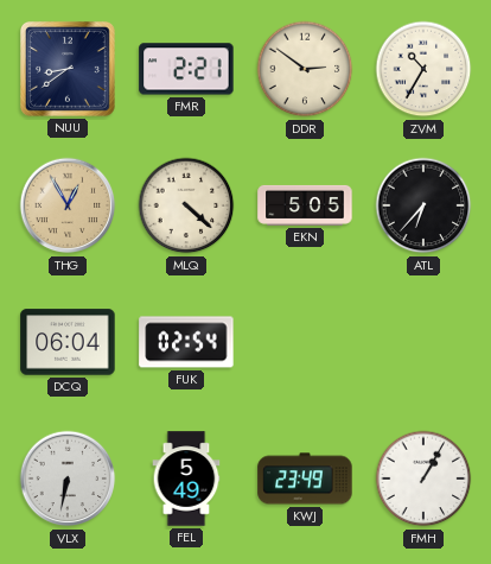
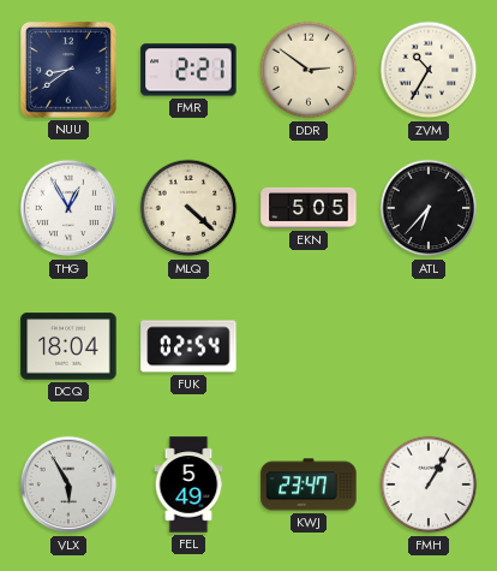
THG dial: champagne -> white
DCQ: 06:04 -> 18:04
VLX: 6:32 -> 5:55
KWJ: 23:49 -> 23:47
